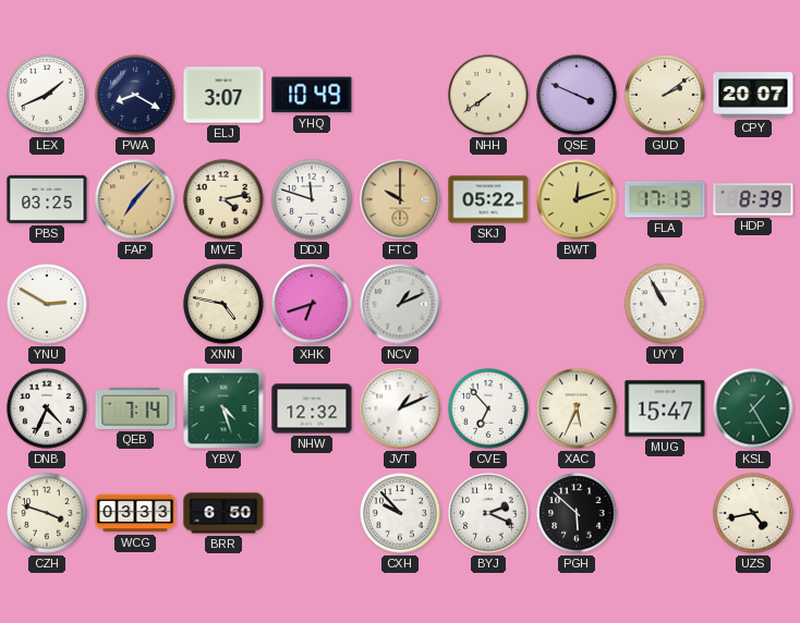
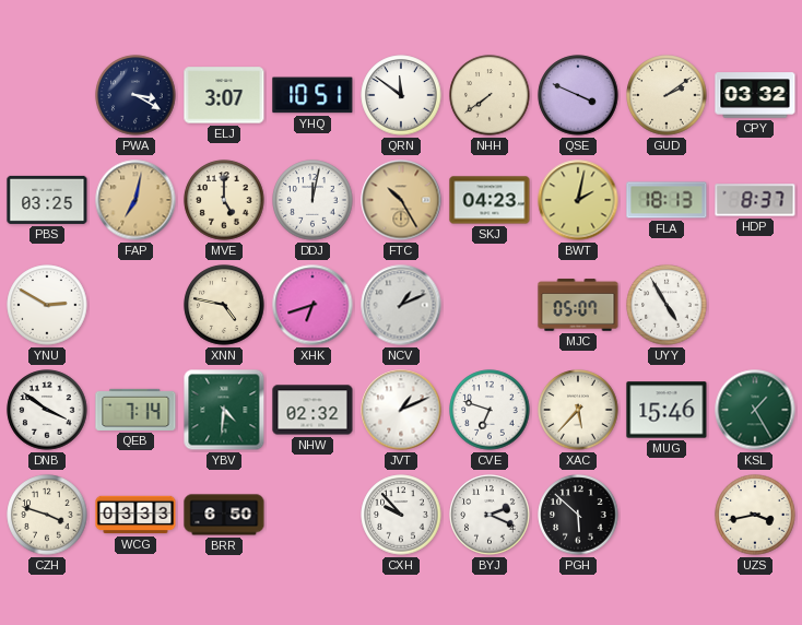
LEX: 1:41 -> none
PWA: 8:20 -> 3:20
YHQ: 10:49 -> 10:51
QRN: none -> 11:51
CPY: 20:07 -> 03:32
FAP: 7:07 -> 7:02
MVE: 4:13 -> 5:00
DDJ: 11:48 -> 12:02
FTC: 10:00 -> 10:25
SKJ: 05:22 -> 04:23
BWT: 12:12 -> 2:02
FLA: 17:13 -> 18:13
HDP: 8:39 -> 8:37
MJC: none -> 05:07
UYY: 10:55 -> 4:55
DNB: 4:34 -> 3:51
YBV: 4:27 -> 4:31
NHW: 12:32 -> 02:32
CVE: 6:53 -> 6:48
XAC: 5:34 -> 5:37
MUG: 15:47 -> 15:46
UZS: 4:43 -> 3:43
